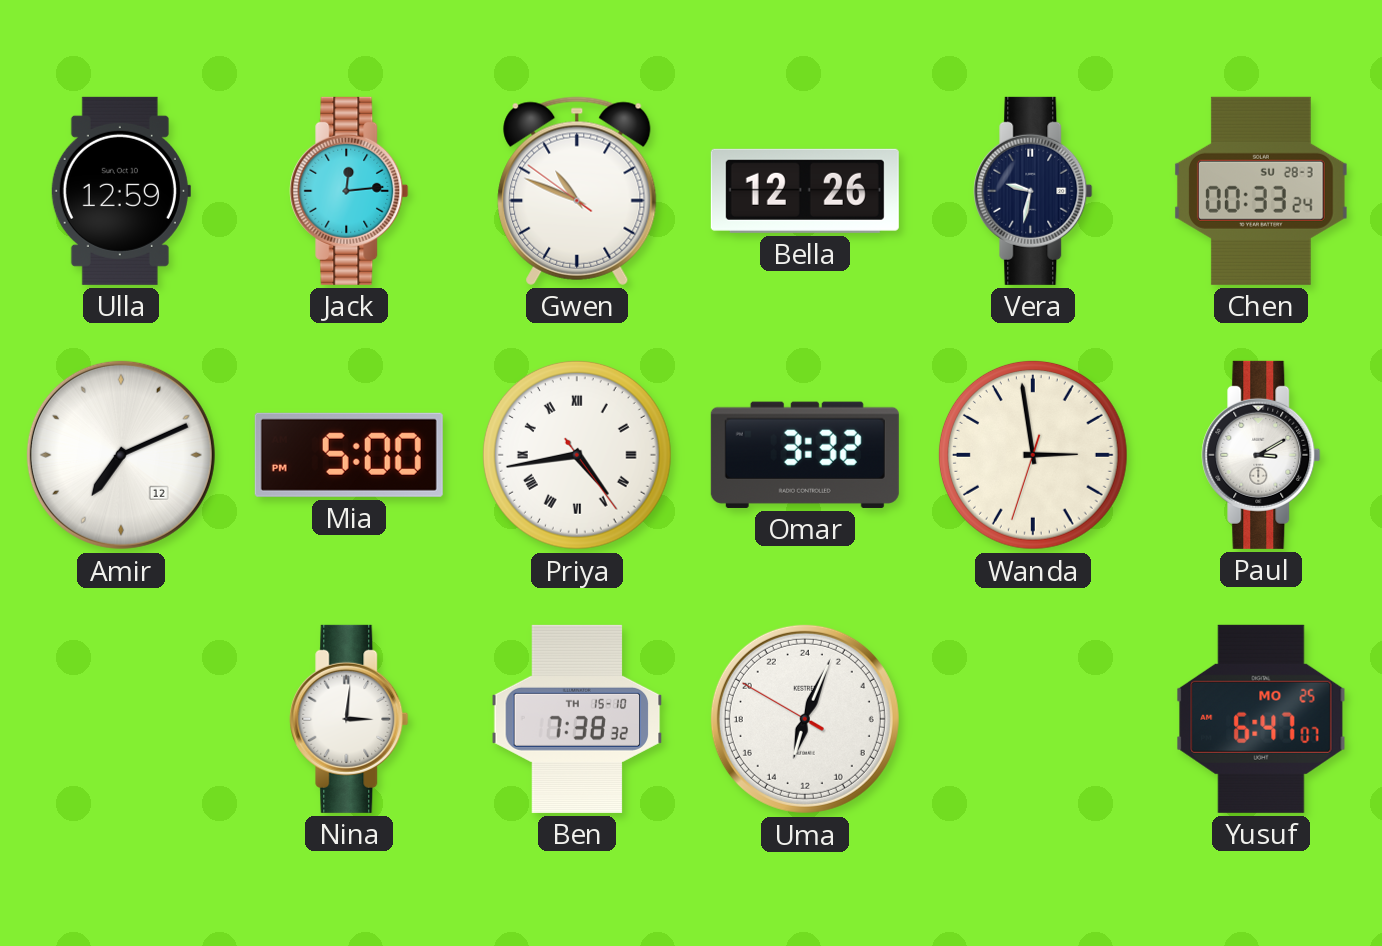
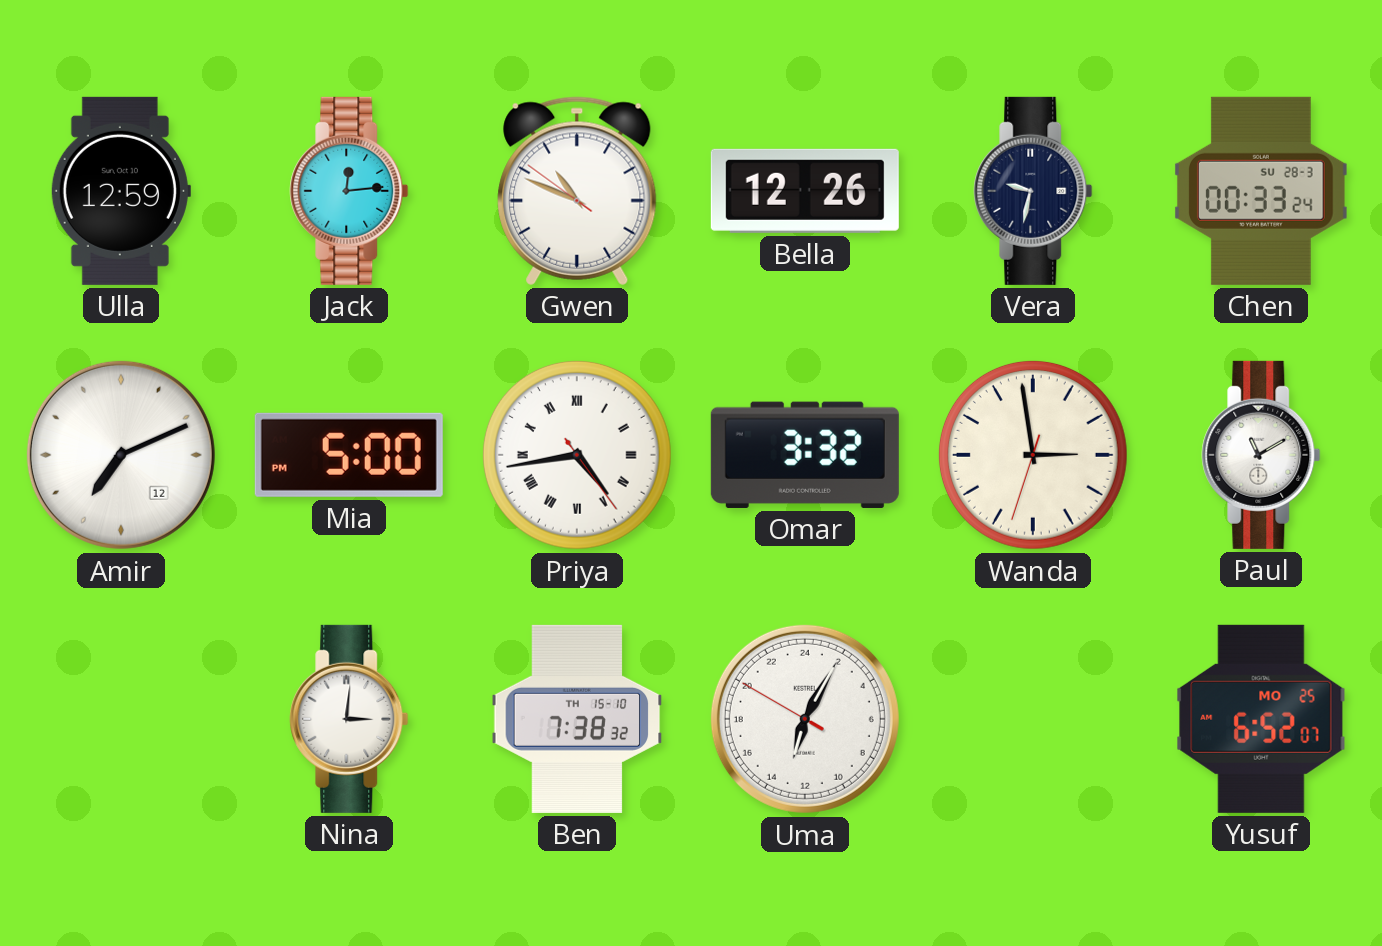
Paul: 3:10 -> 11:10
Uma: 13:03 -> 13:04
Yusuf: 6:47 -> 6:52
